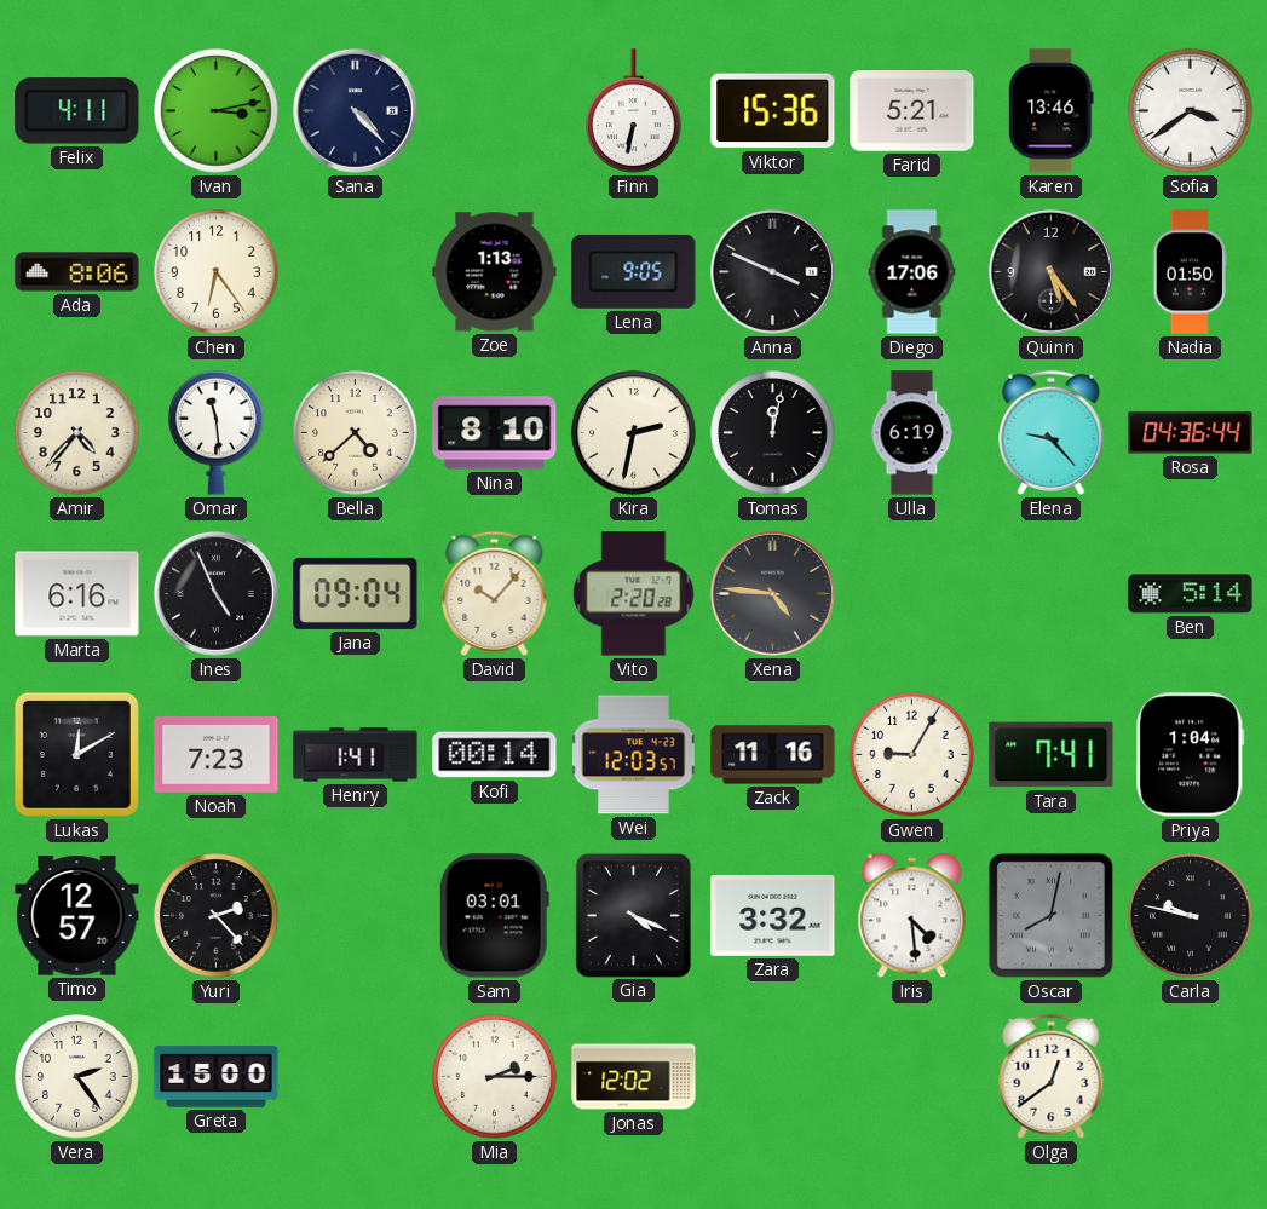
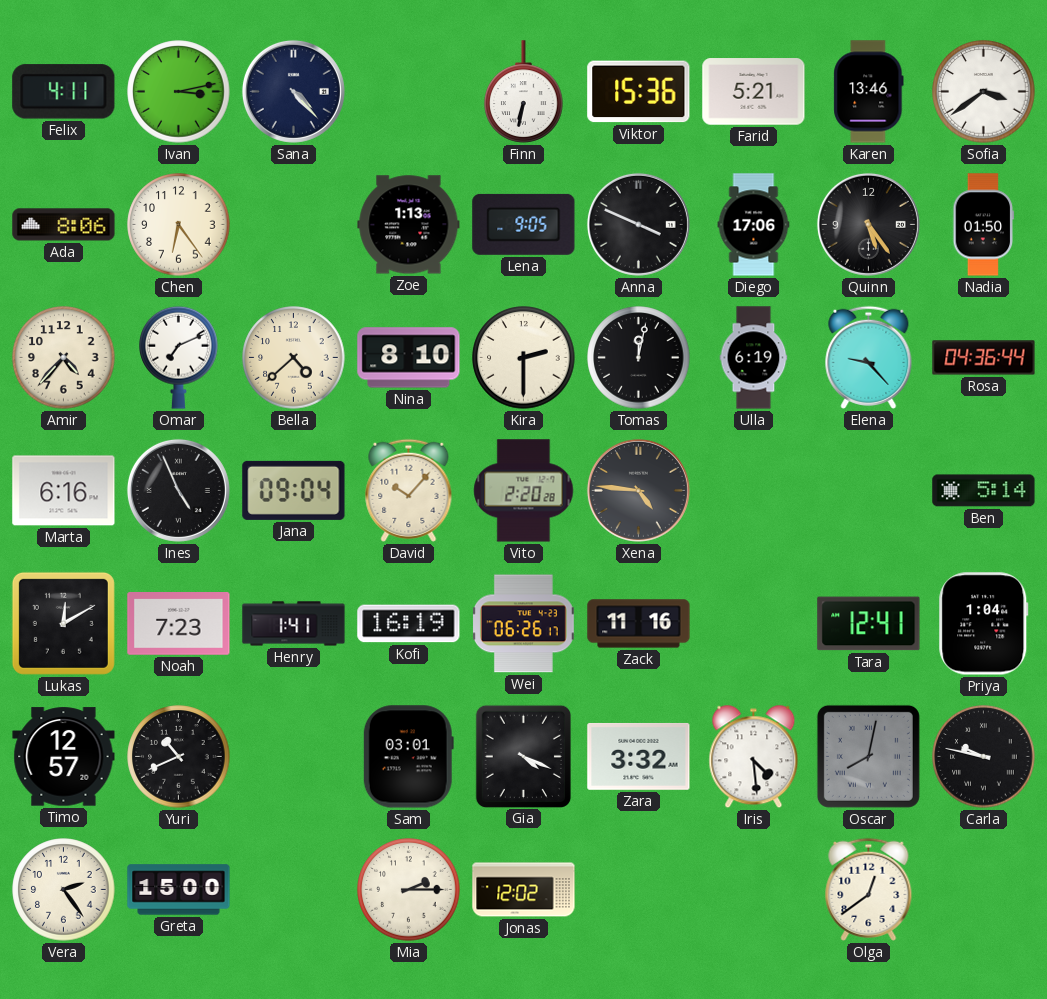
Omar: 11:29 -> 7:11
Kira: 2:32 -> 2:30
Kofi: 00:14 -> 16:19
Wei: 12:03 -> 06:26
Gwen: 9:05 -> none
Tara: 7:41 -> 12:41
Yuri: 2:23 -> 10:41
